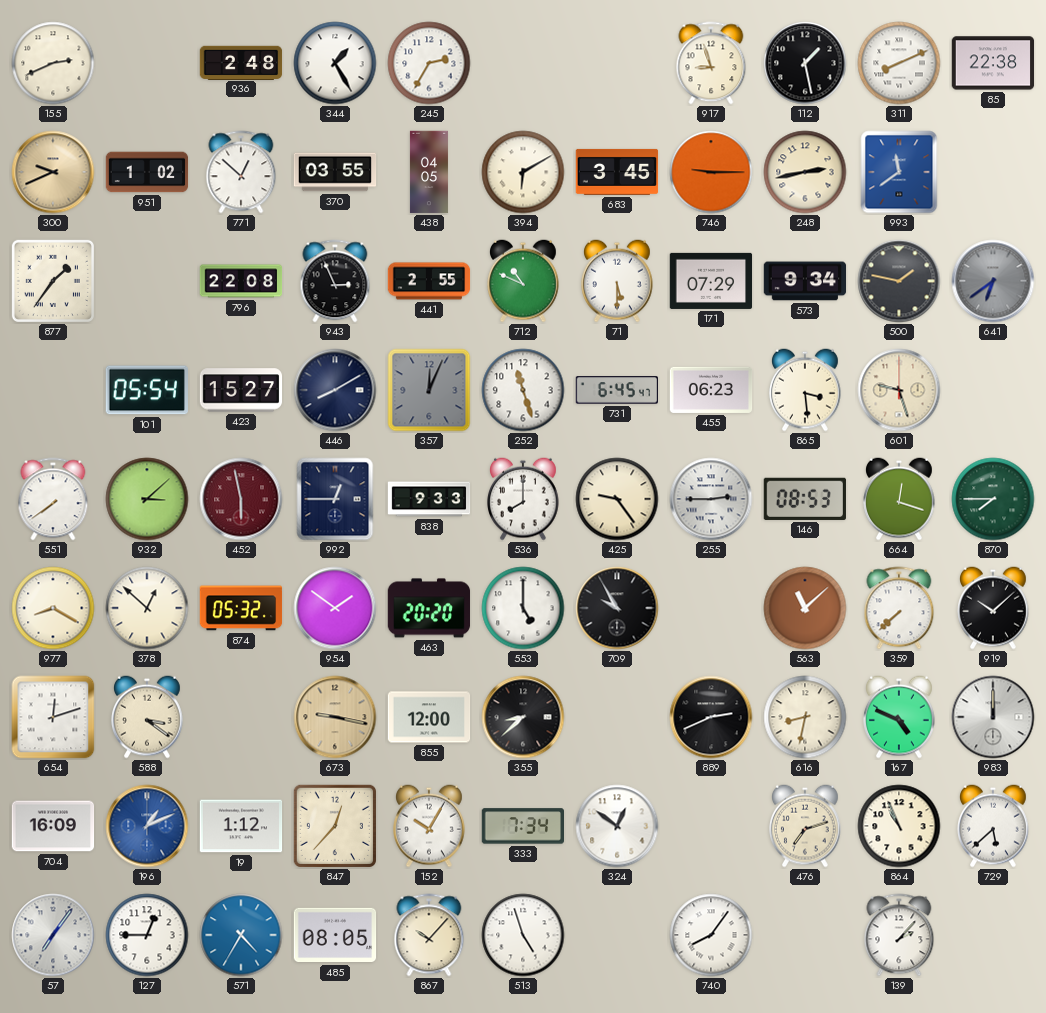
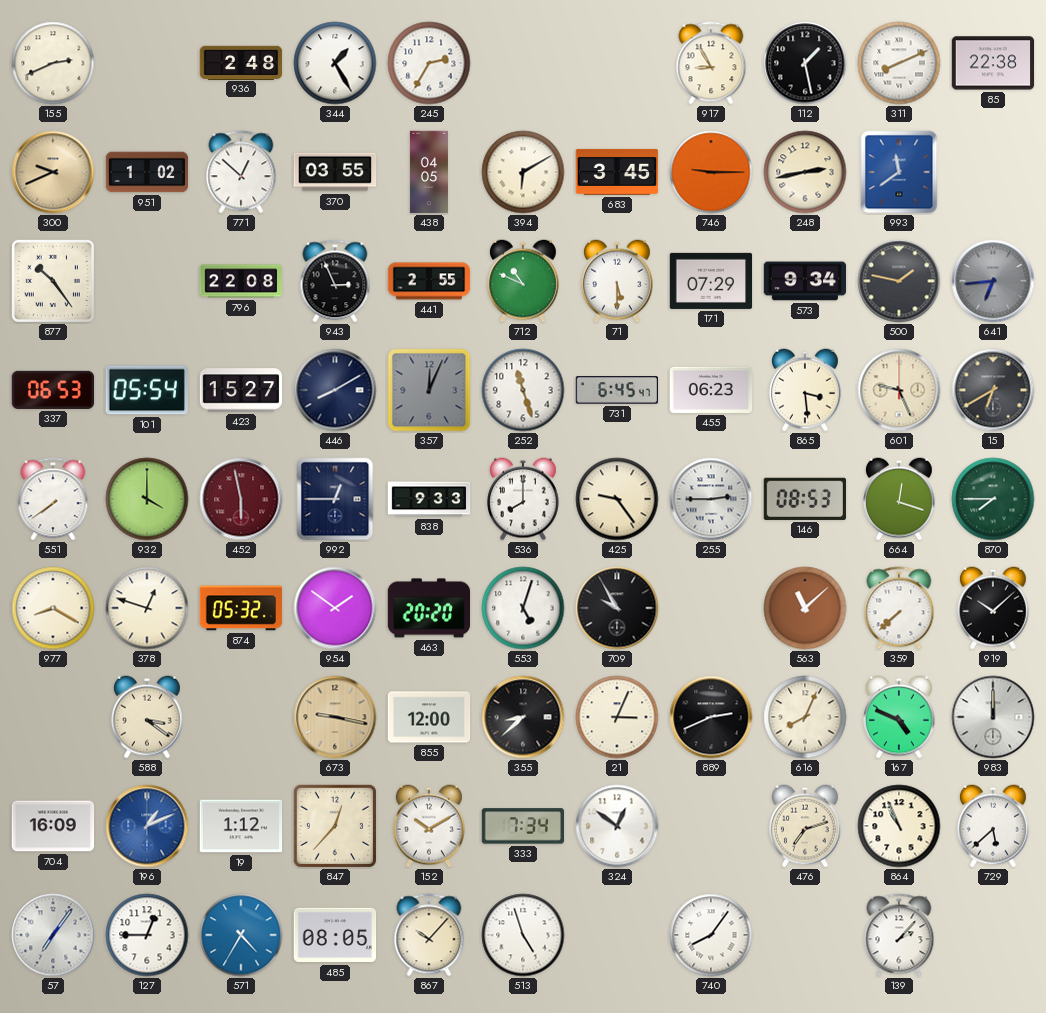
917: 8:57 -> 8:55
877: 1:36 -> 10:24
641: 6:39 -> 6:44
337: none -> 06:53
601: 9:27 -> 9:26
15: none -> 6:40
932: 3:08 -> 4:00
378: 12:52 -> 12:48
553: 5:00 -> 5:03
654: 12:12 -> none
21: none -> 3:04
616: 8:32 -> 8:04
152: 10:05 -> 10:10
